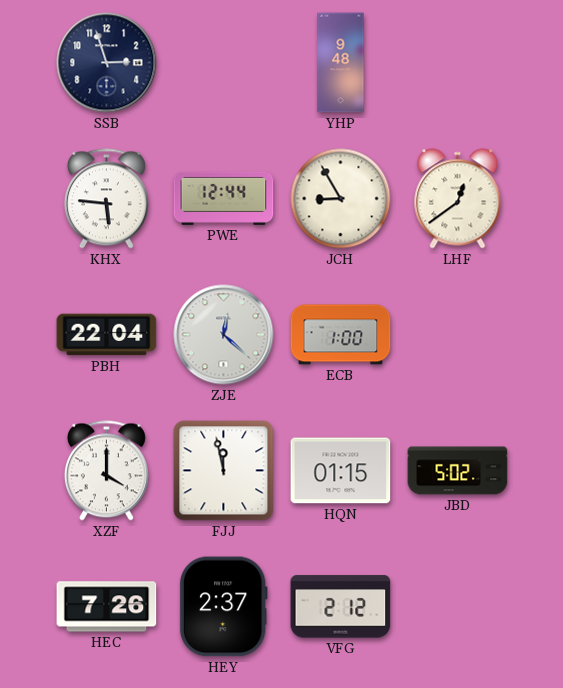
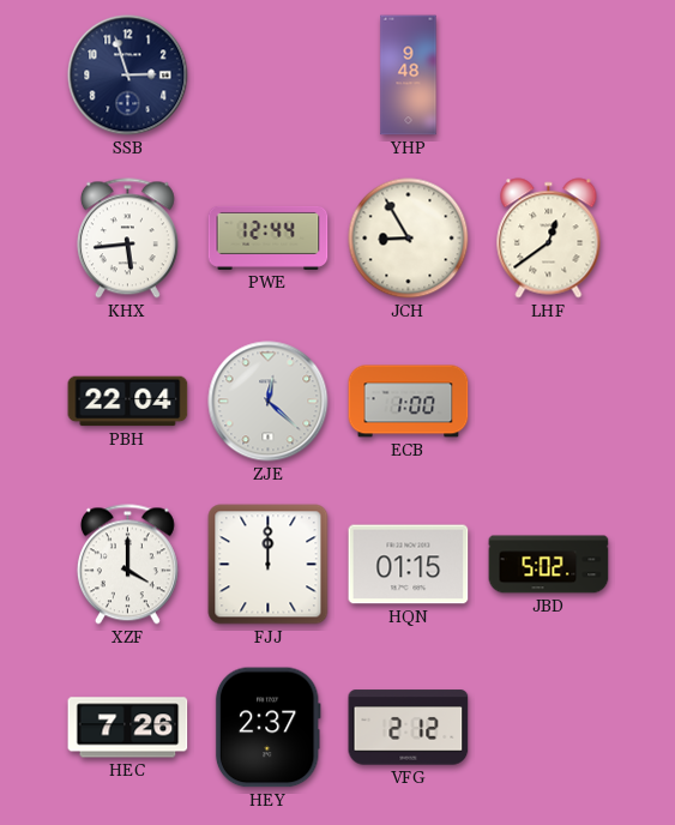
KHX: 5:46 -> 5:44
FJJ: 11:58 -> 12:00
